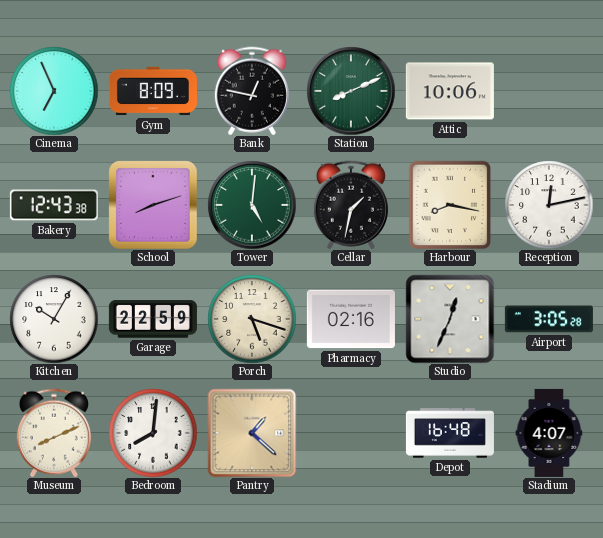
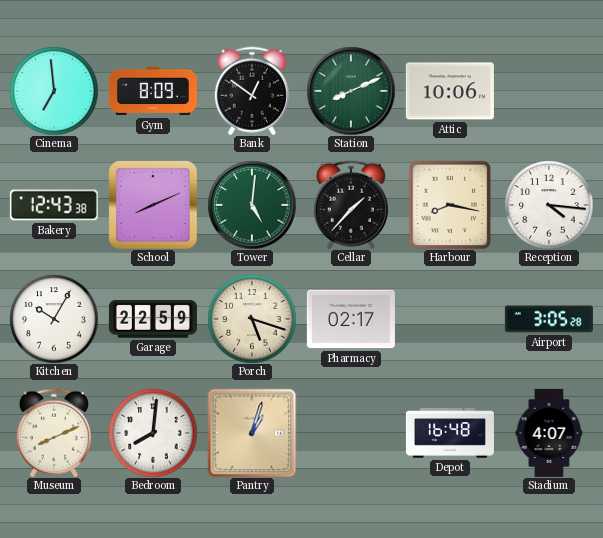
Cinema: 6:56 -> 6:59
Bank: 12:47 -> 12:51
School: 8:12 -> 8:11
Cellar: 1:32 -> 1:37
Reception: 12:13 -> 4:16
Pharmacy: 02:16 -> 02:17
Studio: 12:34 -> none
Pantry: 1:22 -> 1:03
